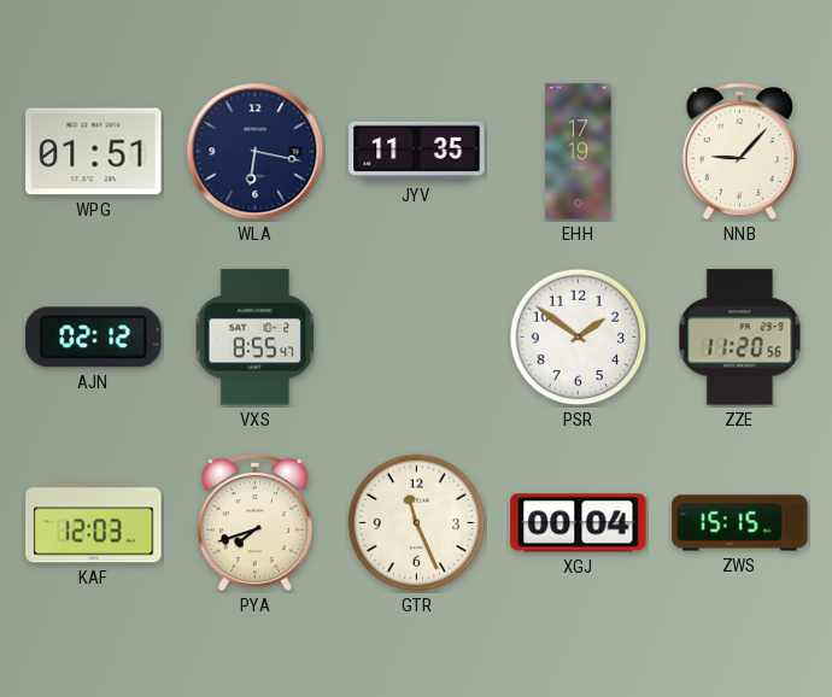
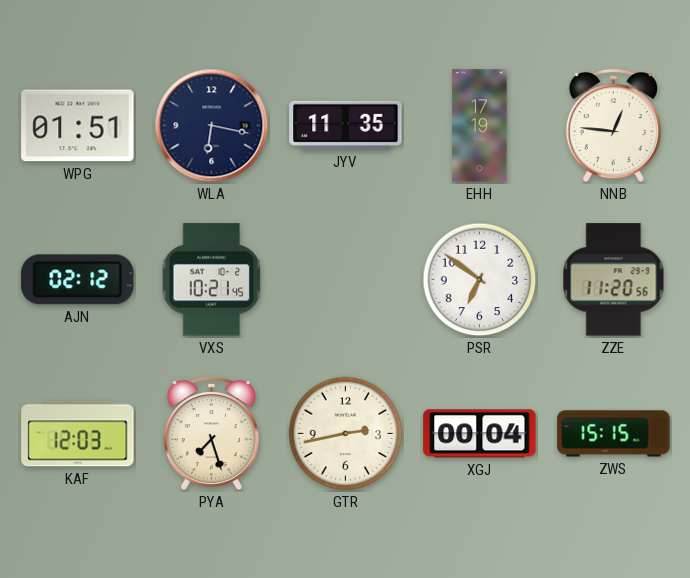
NNB: 9:07 -> 12:46
VXS: 8:55 -> 10:21
PSR: 1:51 -> 6:51
PYA: 7:42 -> 7:27
GTR: 11:26 -> 2:43
